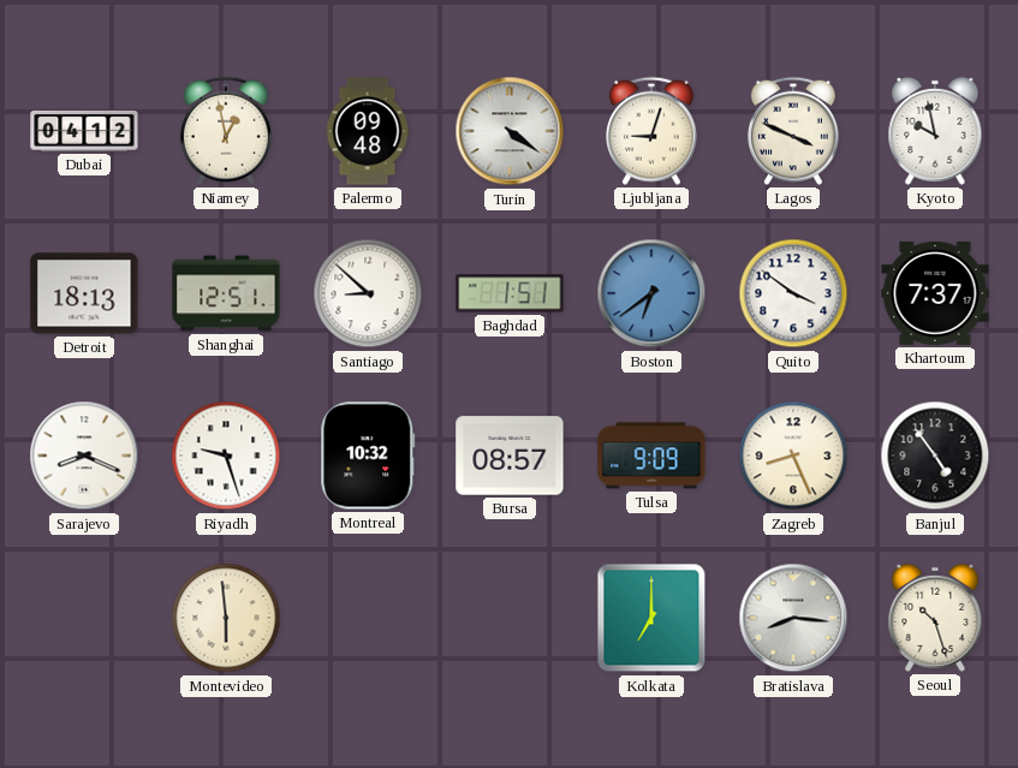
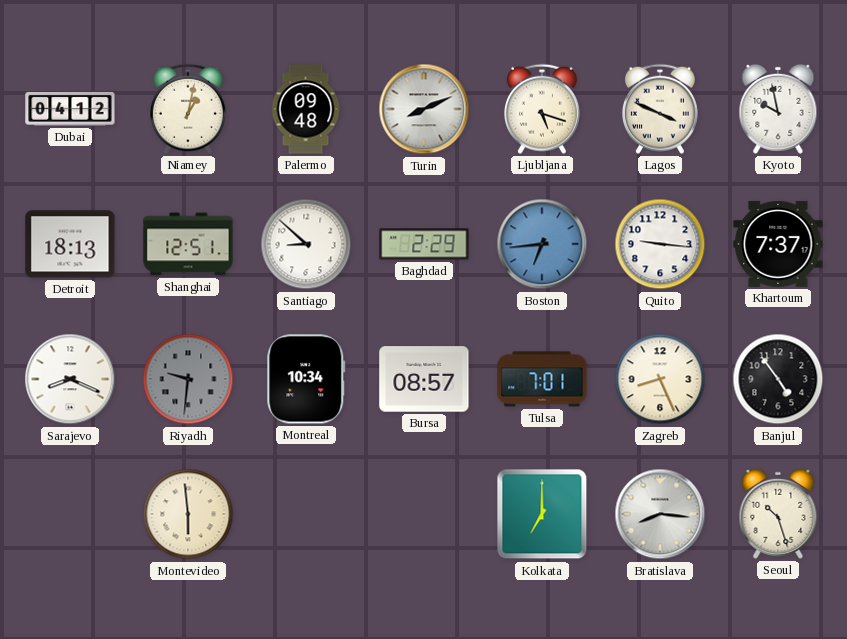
Niamey: 12:58 -> 1:02
Turin: 4:21 -> 8:11
Ljubljana: 9:03 -> 5:18
Baghdad: 1:51 -> 2:29
Boston: 6:39 -> 6:44
Quito: 3:51 -> 9:16
Riyadh: 9:27 -> 9:31
Riyadh dial: white -> grey
Montreal: 10:32 -> 10:34
Tulsa: 9:09 -> 7:01
